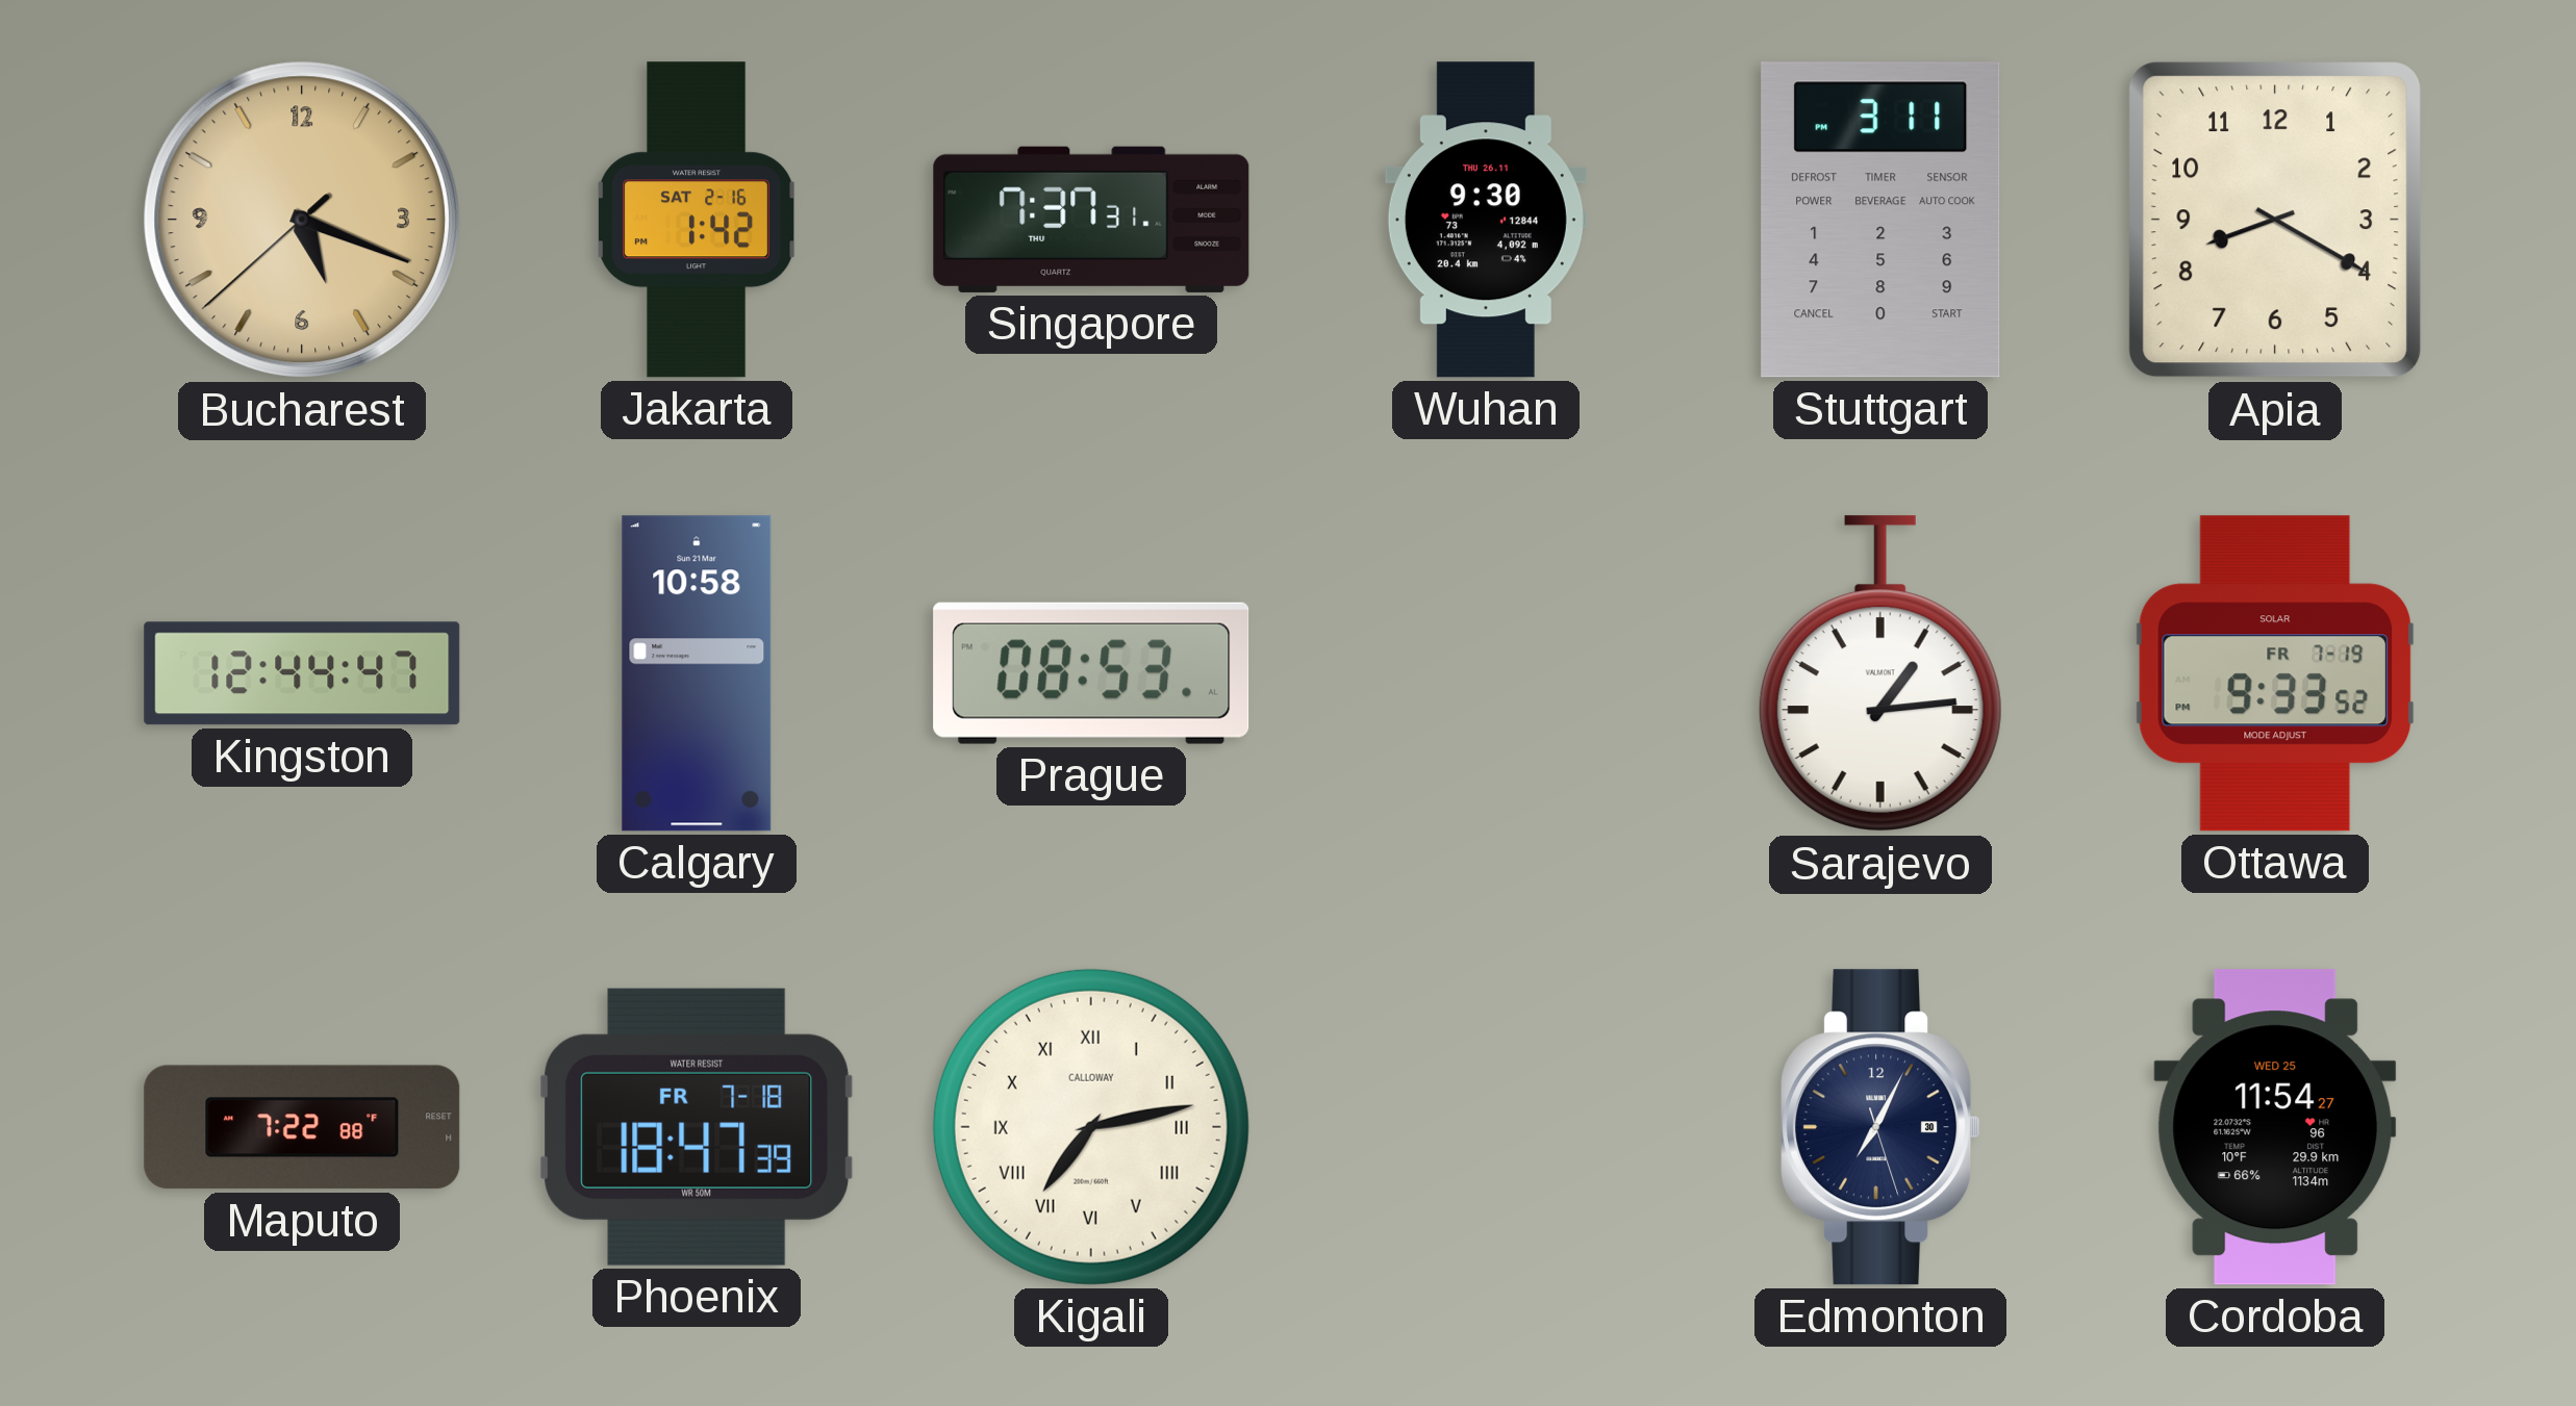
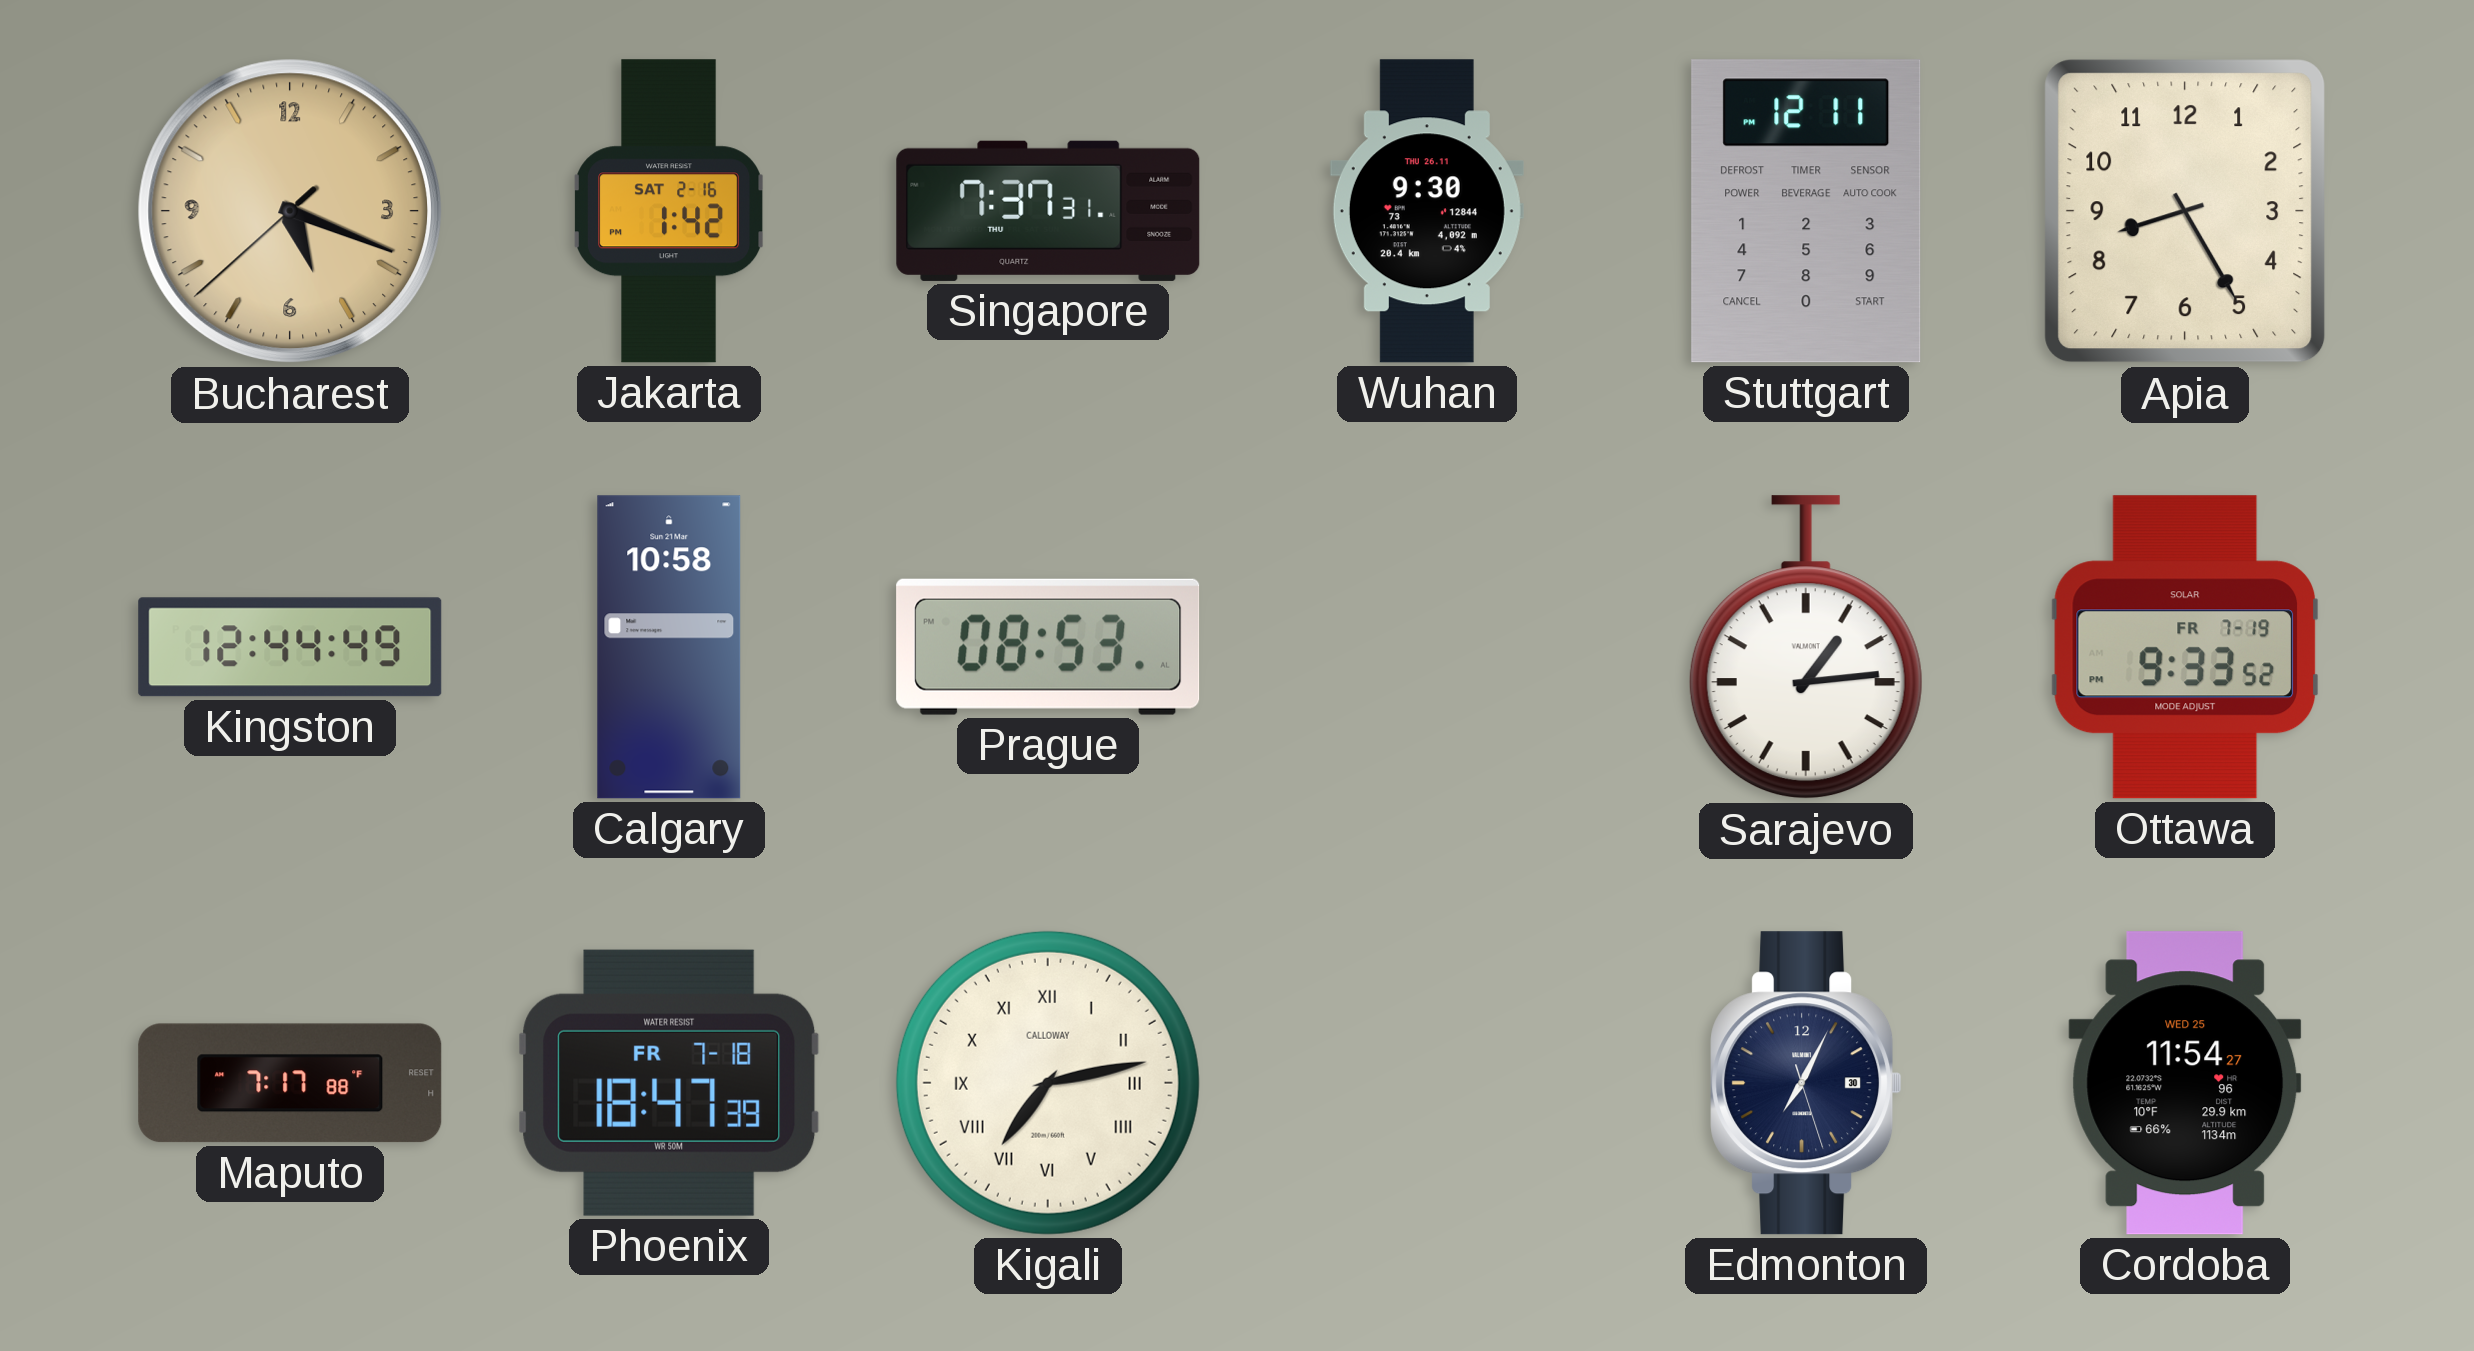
Stuttgart: 3:11 -> 12:11
Apia: 8:20 -> 8:25
Kingston: 12:44:47 -> 12:44:49
Maputo: 7:22 -> 7:17
